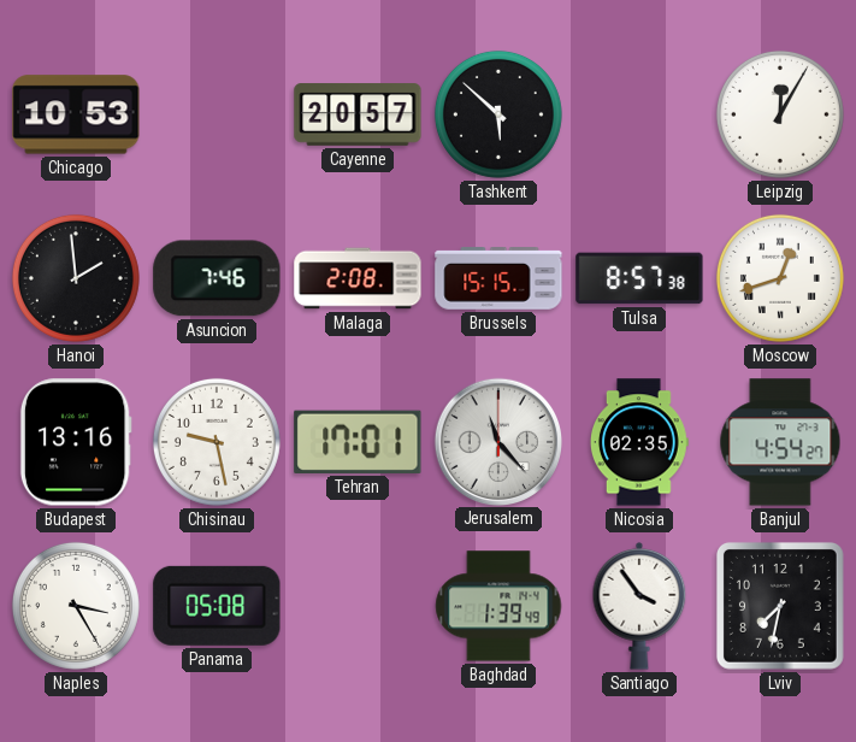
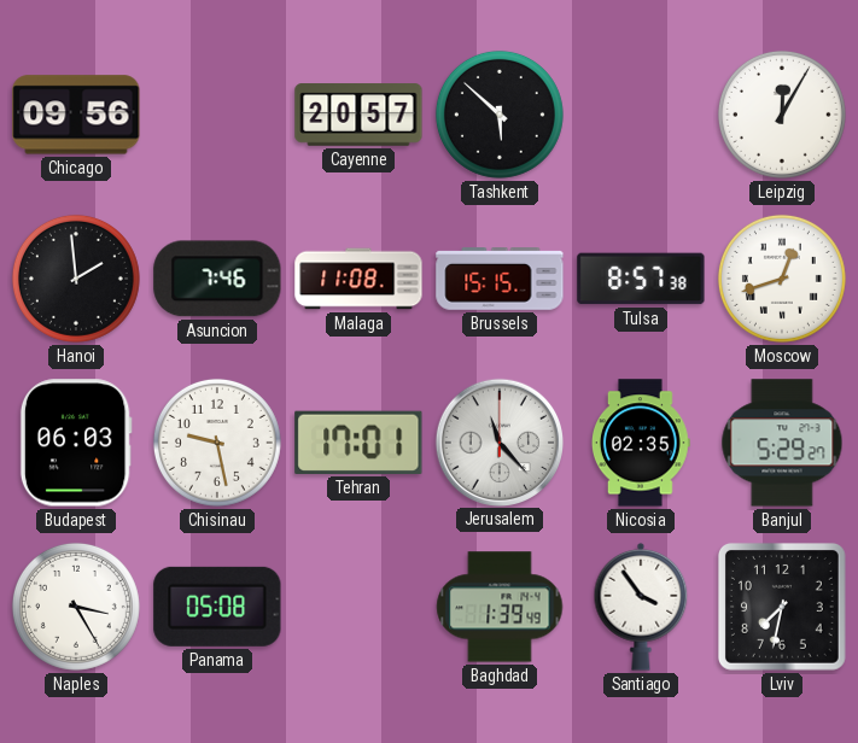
Chicago: 10:53 -> 09:56
Malaga: 2:08 -> 11:08
Budapest: 13:16 -> 06:03
Banjul: 4:54 -> 5:29
